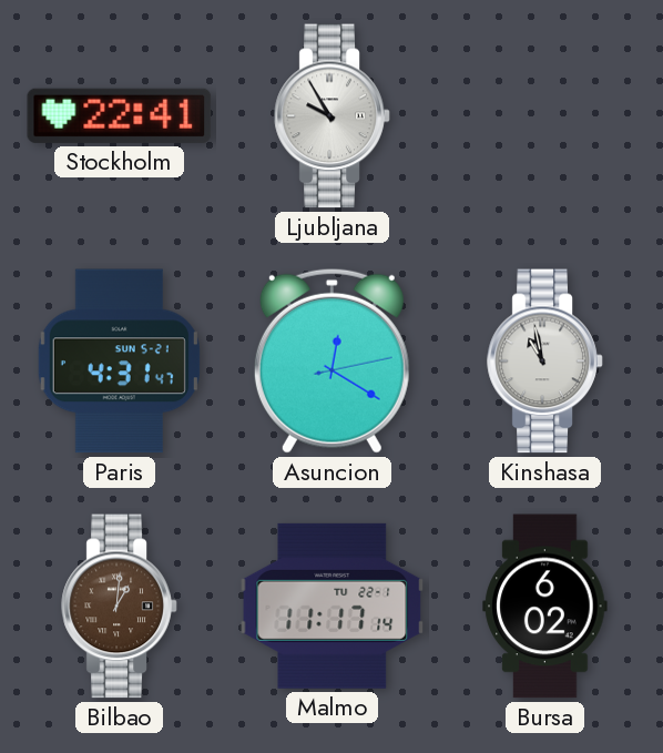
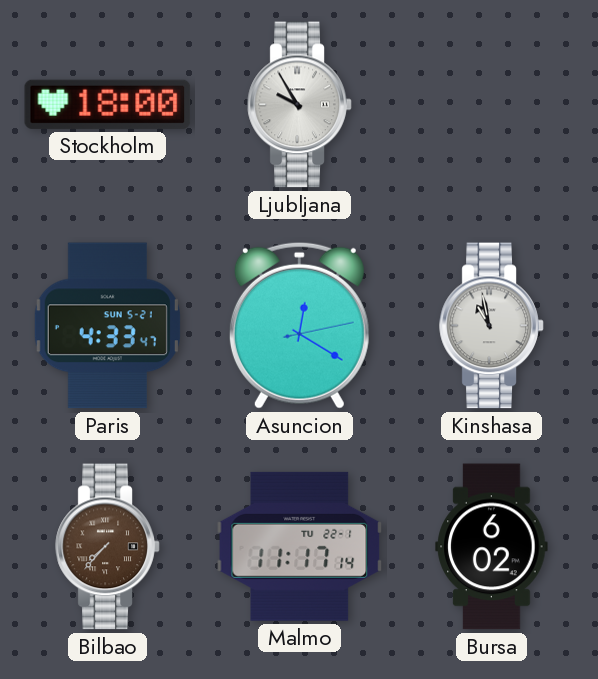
Stockholm: 22:41 -> 18:00
Paris: 4:31 -> 4:33
Bilbao: 1:01 -> 7:37
